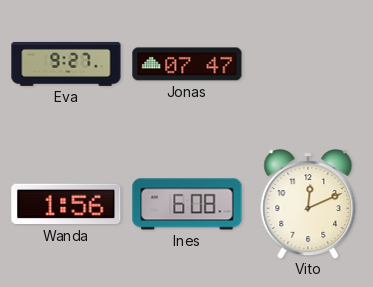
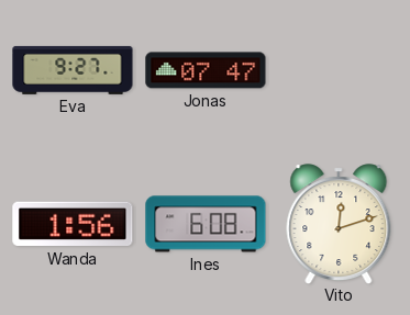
Vito: 12:11 -> 12:12
